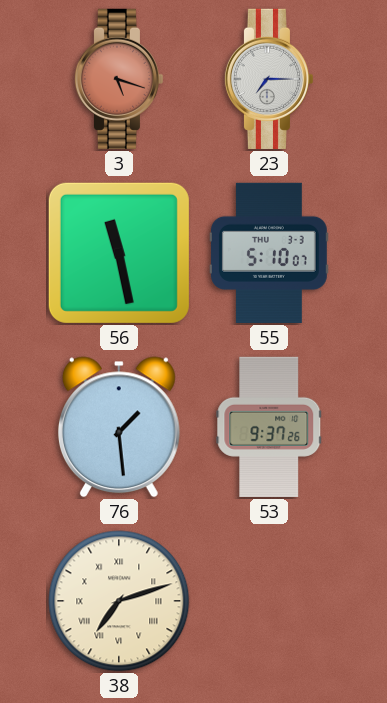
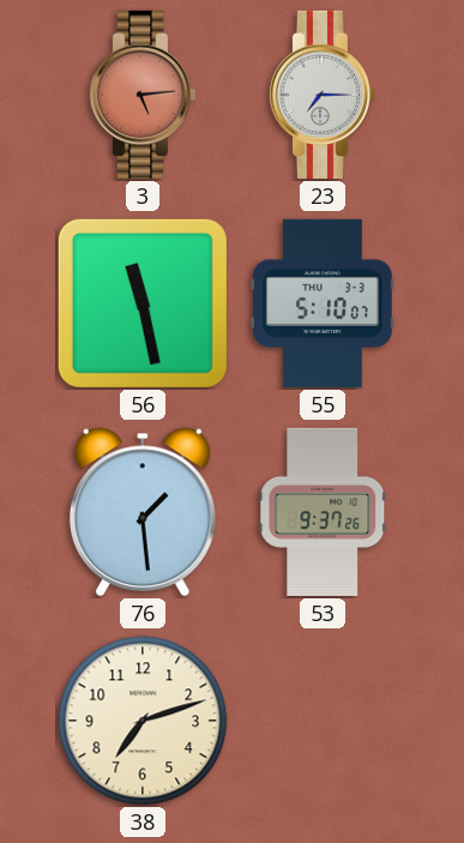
3: 5:18 -> 5:14
38 numerals: Roman -> Arabic
